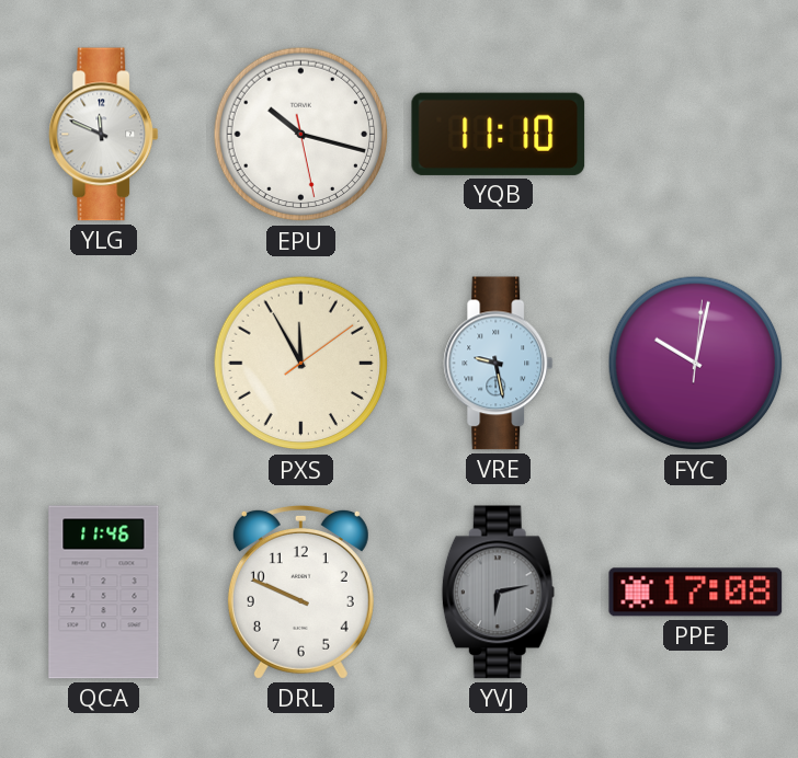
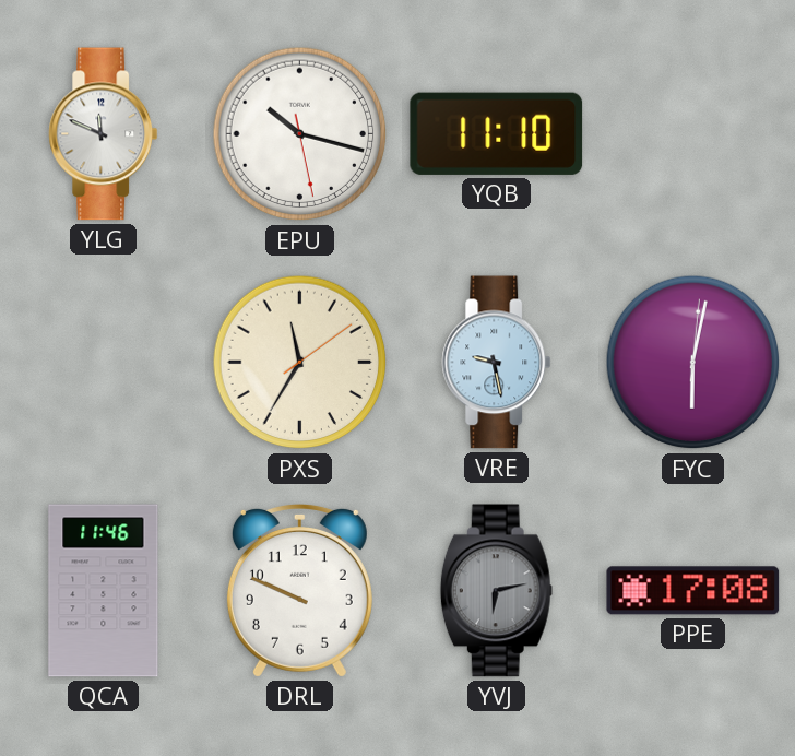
PXS: 11:55 -> 11:35
FYC: 10:02 -> 6:02
